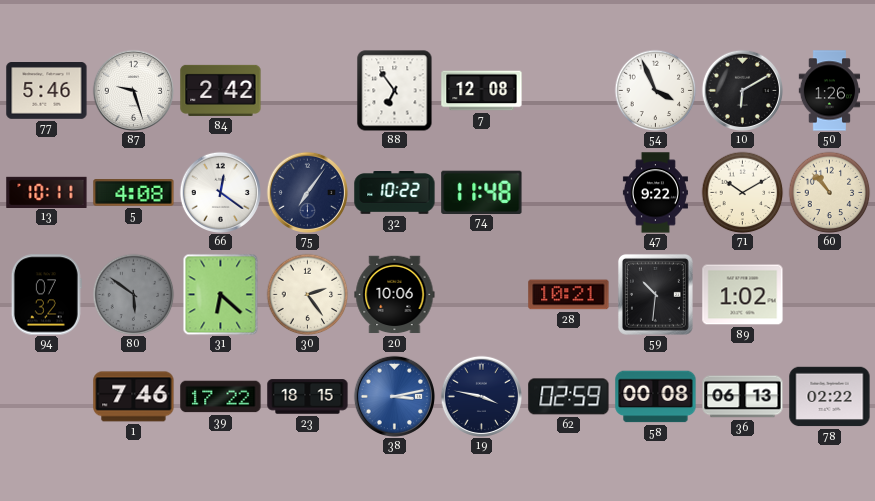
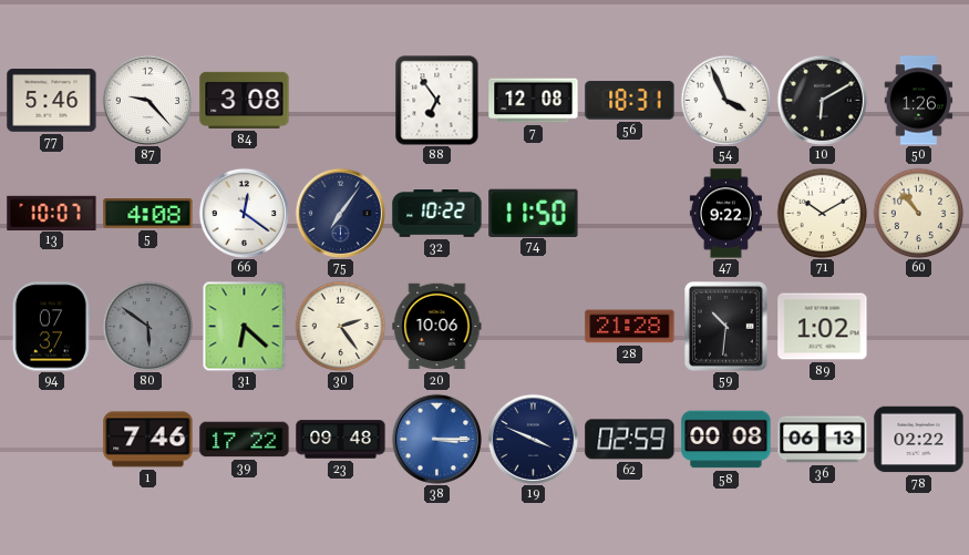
87: 9:27 -> 9:23
84: 2:42 -> 3:08
56: none -> 18:31
13: 10:11 -> 10:07
74: 11:48 -> 11:50
94: 07:32 -> 07:37
28: 10:21 -> 21:28
23: 18:15 -> 09:48
38: 3:13 -> 3:15
19: 3:47 -> 3:49
